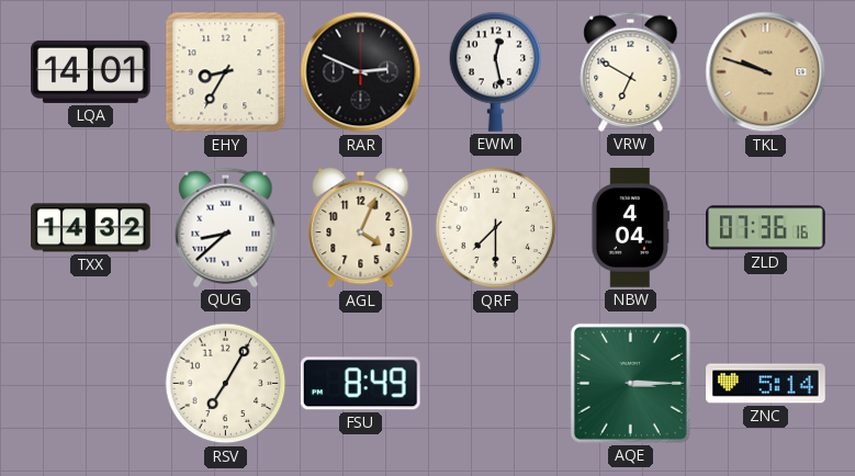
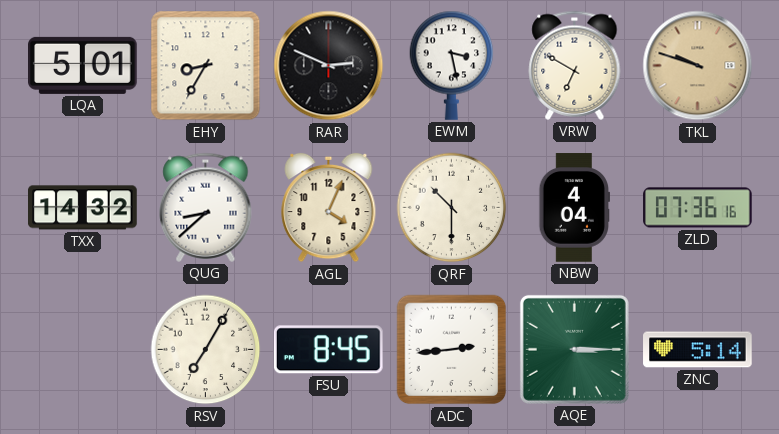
LQA: 14:01 -> 5:01
EWM: 12:28 -> 3:28
QRF: 7:30 -> 10:30
FSU: 8:49 -> 8:45
ADC: none -> 2:44
